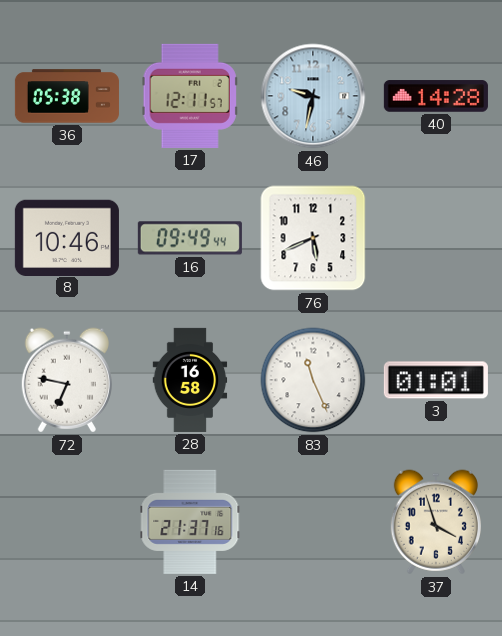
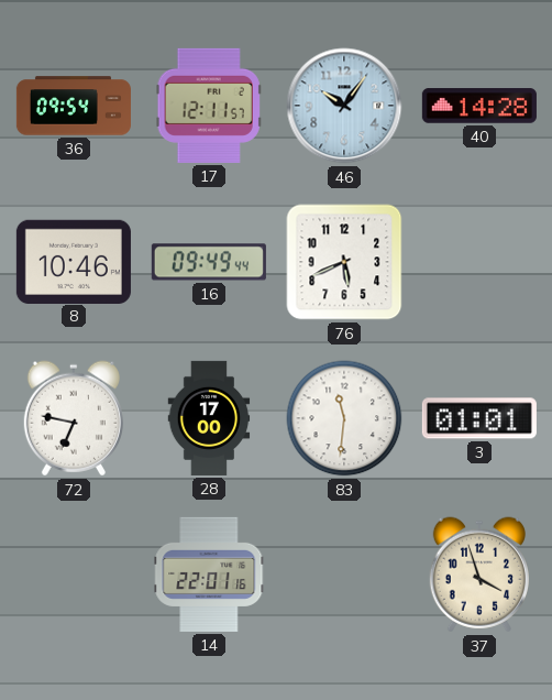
36: 05:38 -> 09:54
46: 9:32 -> 10:06
28: 16:58 -> 17:00
83: 11:26 -> 11:31
14: 21:37 -> 22:01
